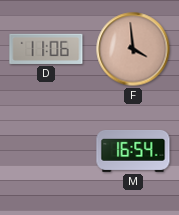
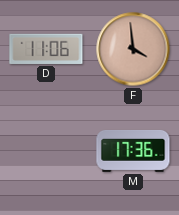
M: 16:54 -> 17:36
